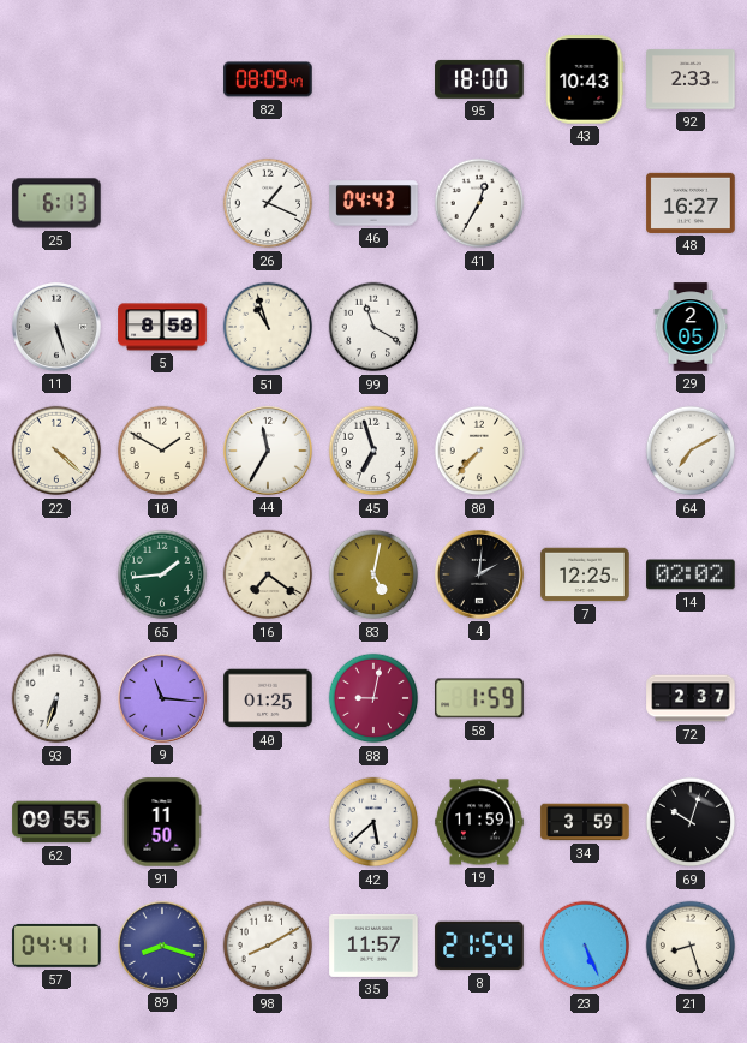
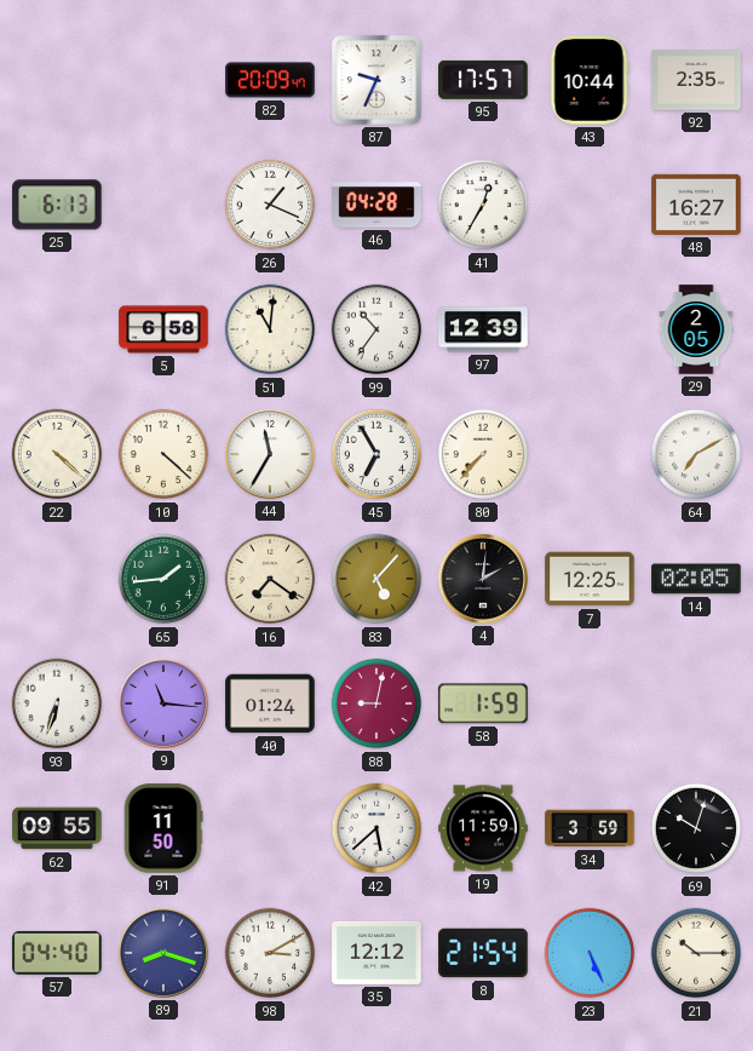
82: 08:09 -> 20:09
87: none -> 9:34
95: 18:00 -> 17:57
43: 10:43 -> 10:44
92: 2:33 -> 2:35
46: 04:43 -> 04:28
11: 5:27 -> none
5: 8:58 -> 6:58
51: 10:57 -> 11:01
99: 11:20 -> 10:36
97: none -> 12:39
10: 1:50 -> 4:22
45: 6:57 -> 6:55
83: 5:02 -> 5:07
14: 02:02 -> 02:05
40: 01:25 -> 01:24
72: 2:37 -> none
57: 04:41 -> 04:40
98: 8:10 -> 3:10
35: 11:57 -> 12:12
21: 8:27 -> 10:15
